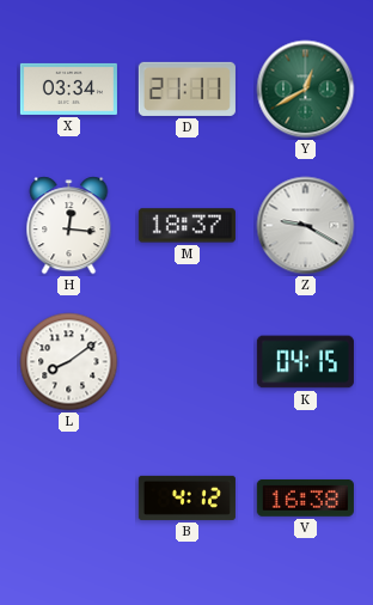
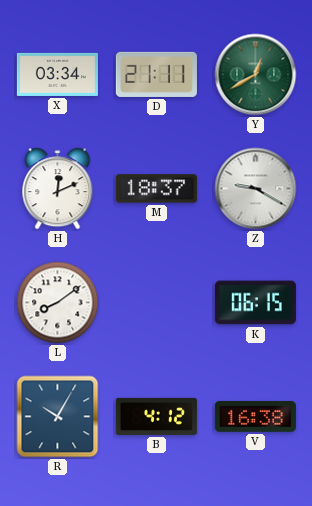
H: 12:16 -> 12:11
K: 04:15 -> 06:15
R: none -> 10:05
